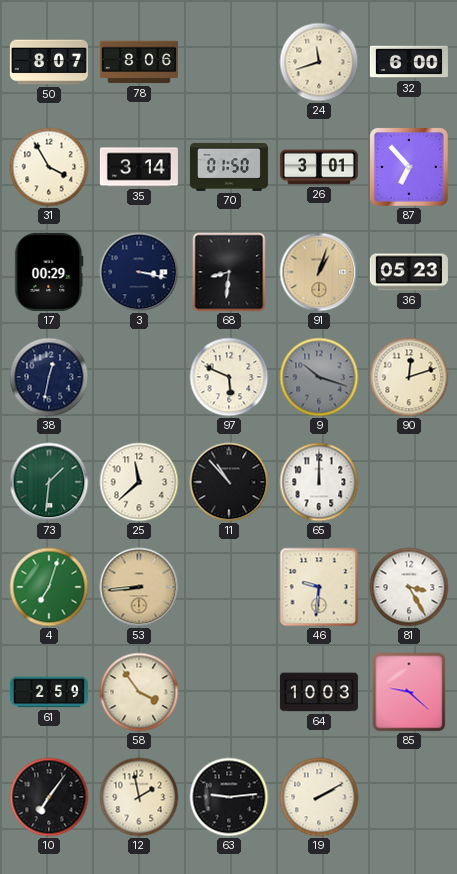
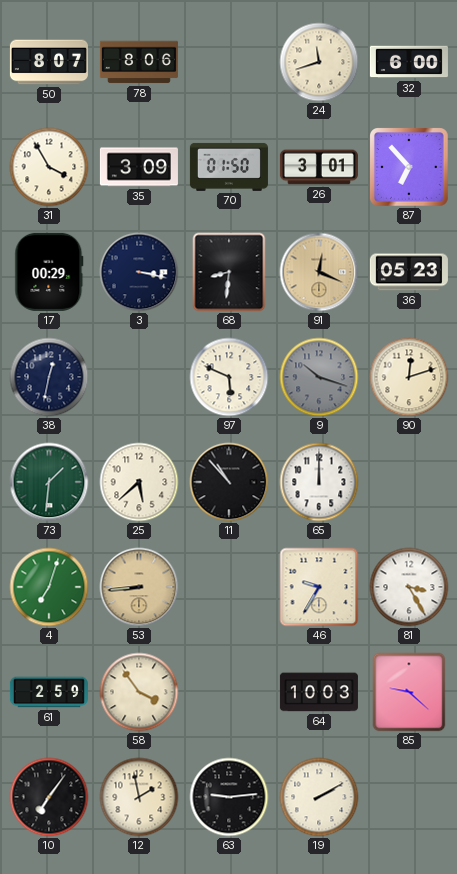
35: 3:14 -> 3:09
91: 1:03 -> 12:19
25: 11:38 -> 5:38
46: 9:31 -> 9:35
